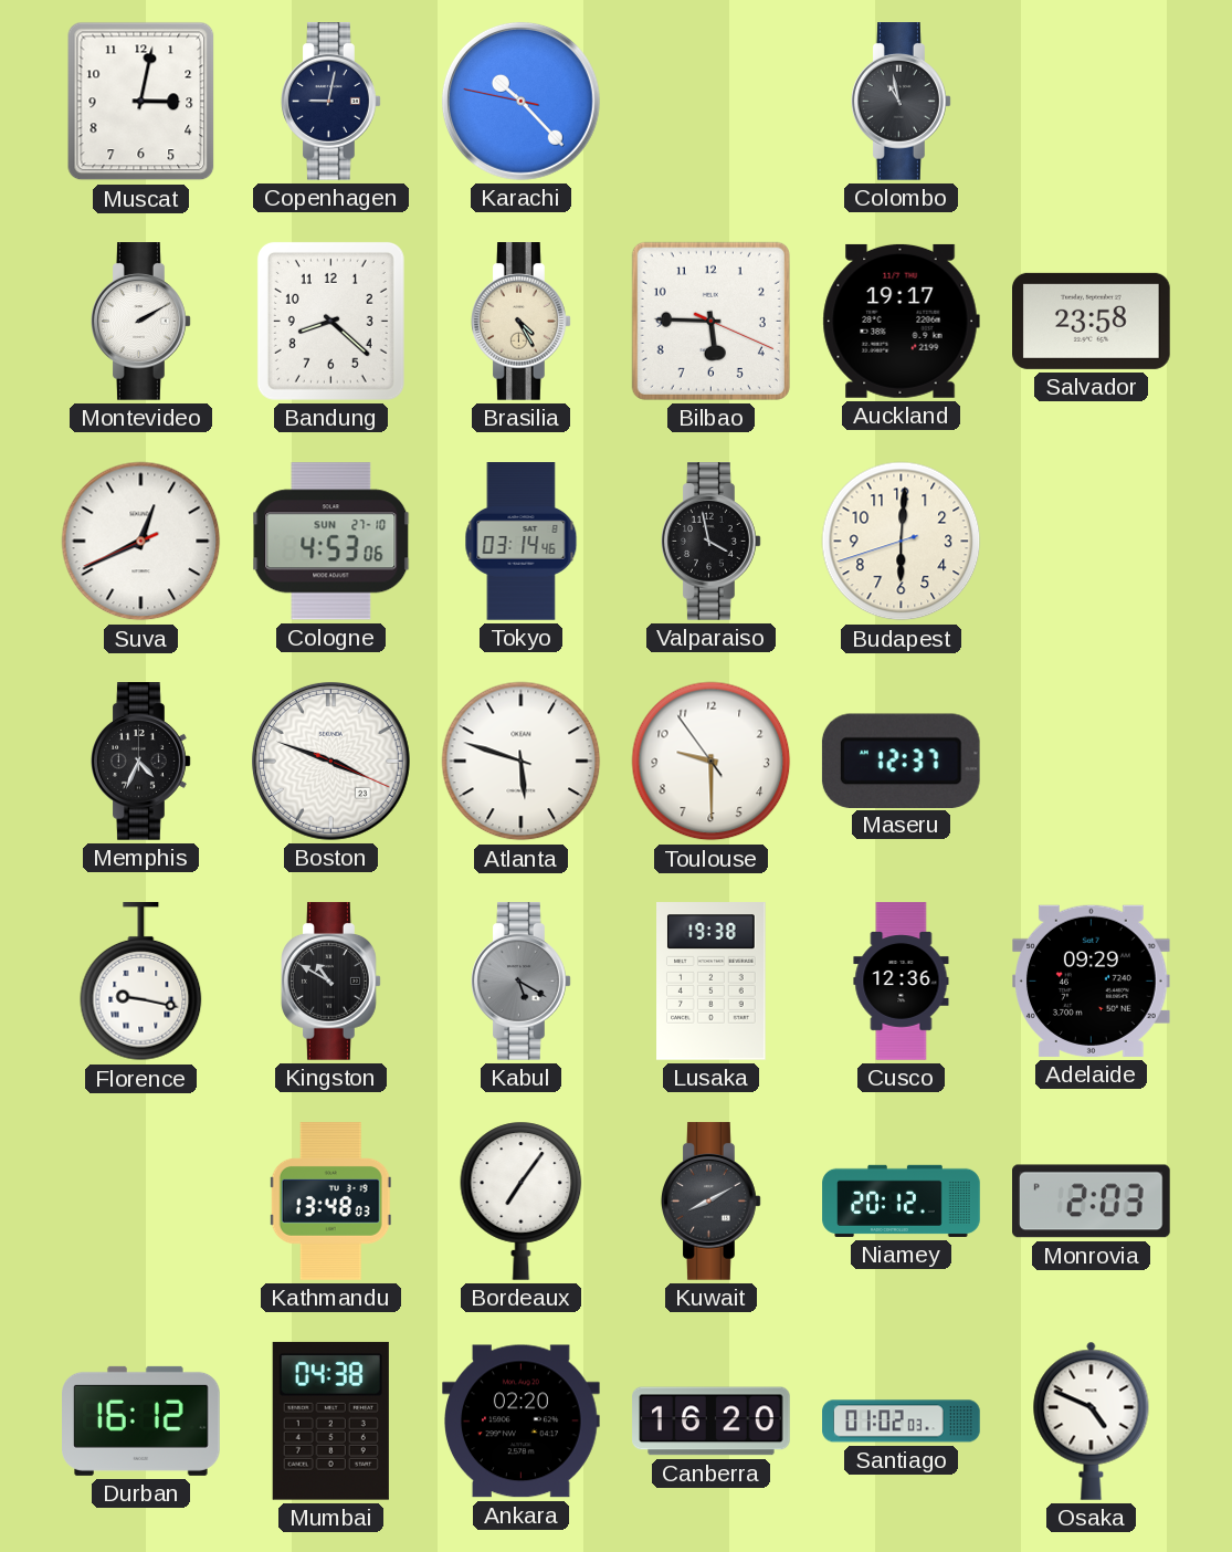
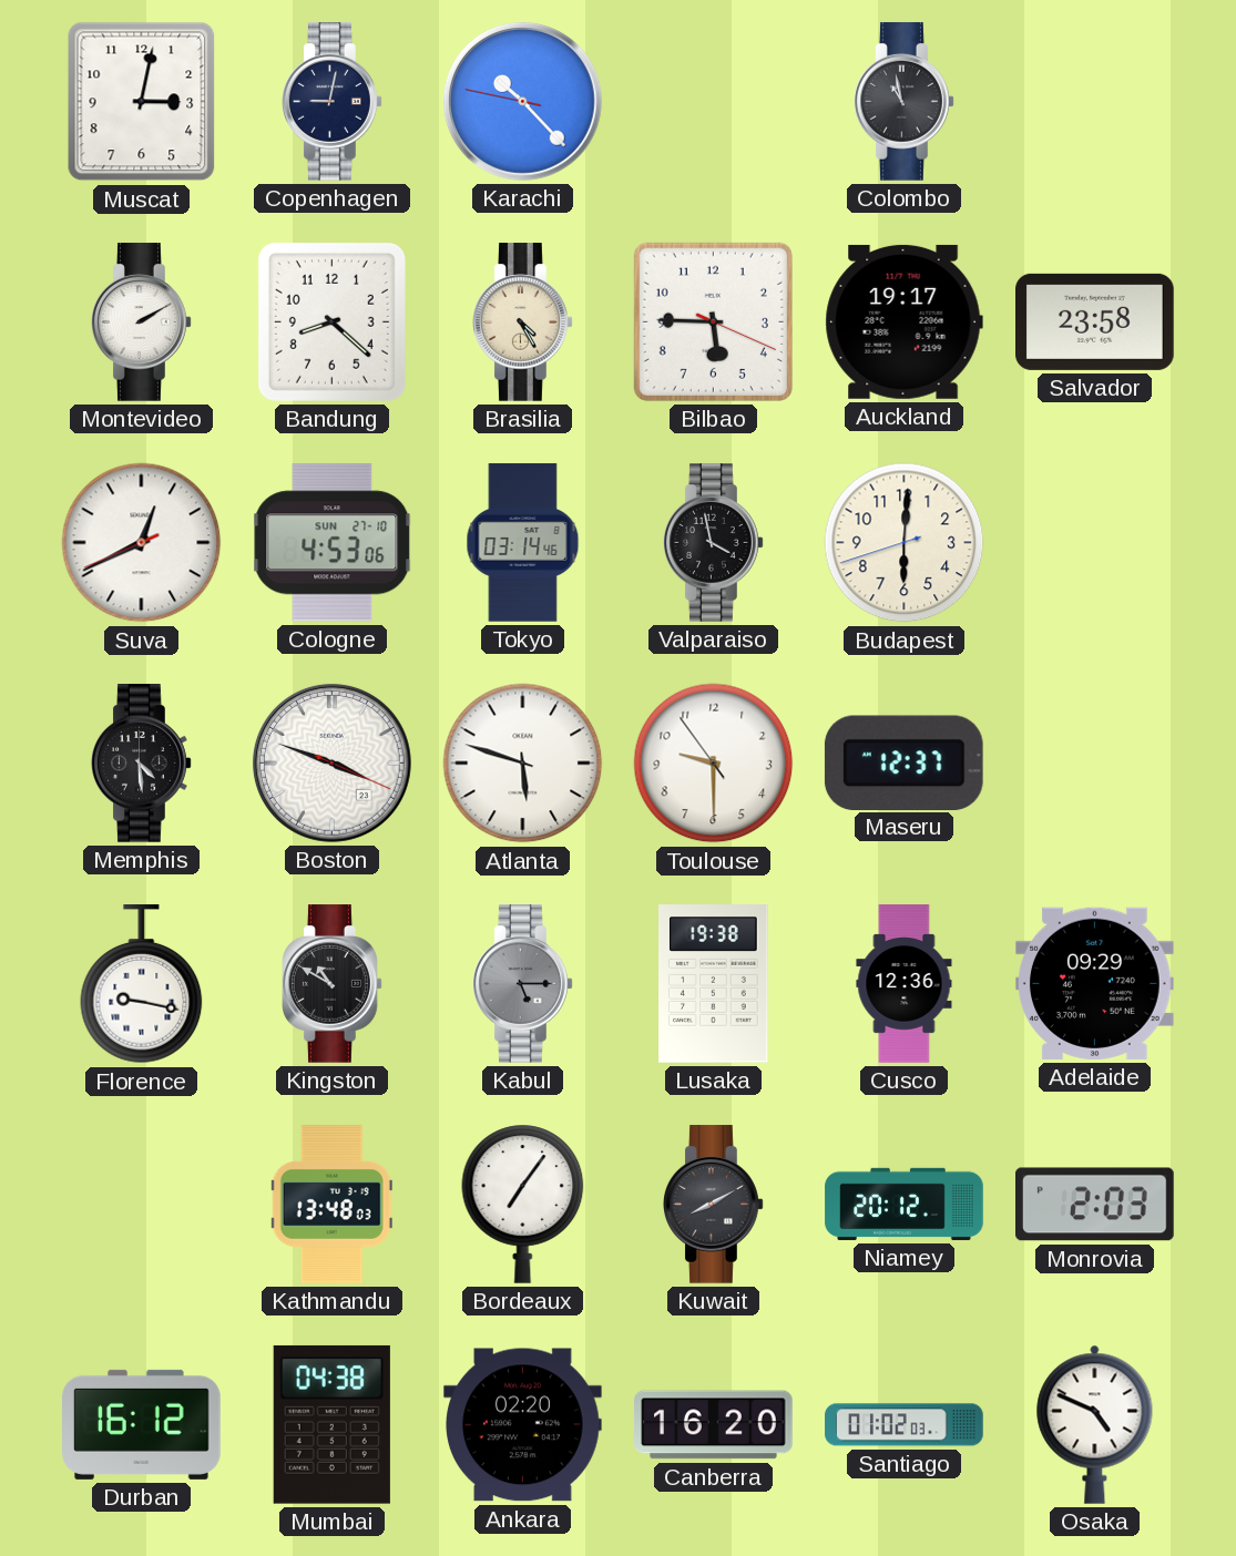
Memphis: 4:34 -> 4:29
Kabul: 5:20 -> 5:15
